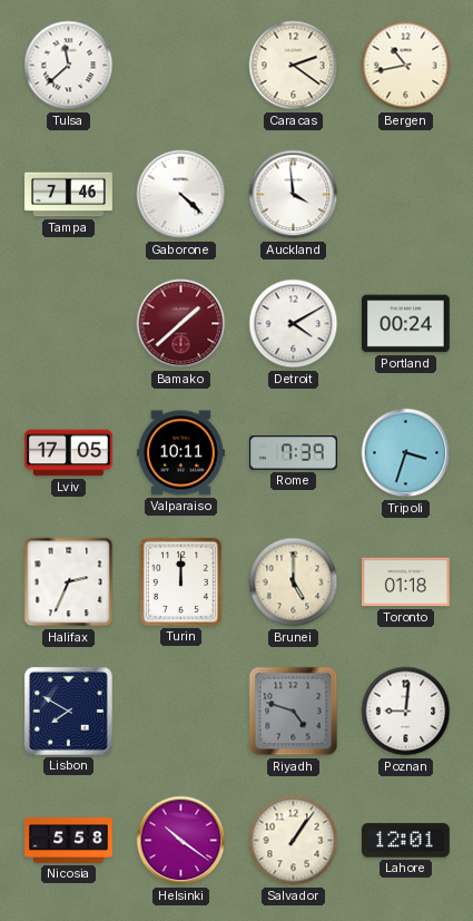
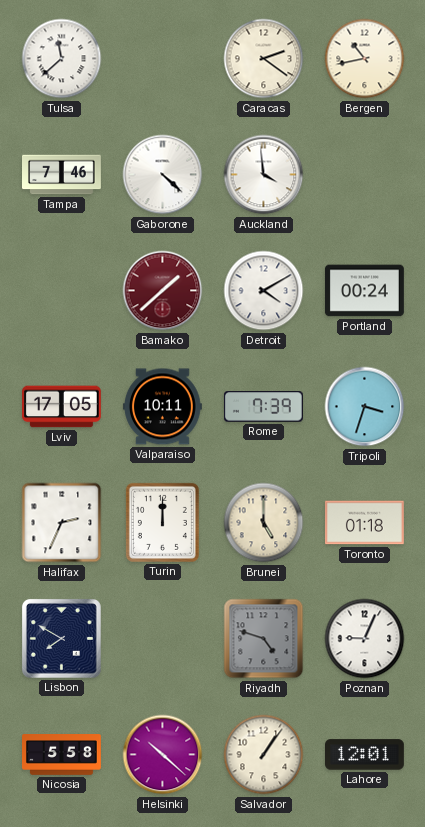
Poznan: 9:01 -> 9:04
Helsinki: 10:21 -> 10:22
